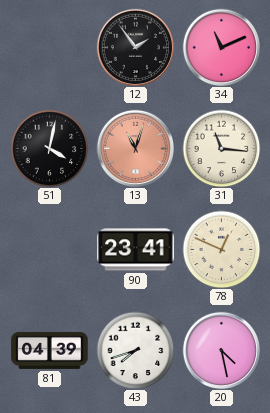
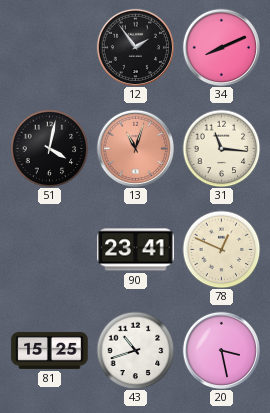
34: 11:11 -> 8:11
81: 04:39 -> 15:25
43: 7:42 -> 10:42
20: 4:28 -> 3:28
